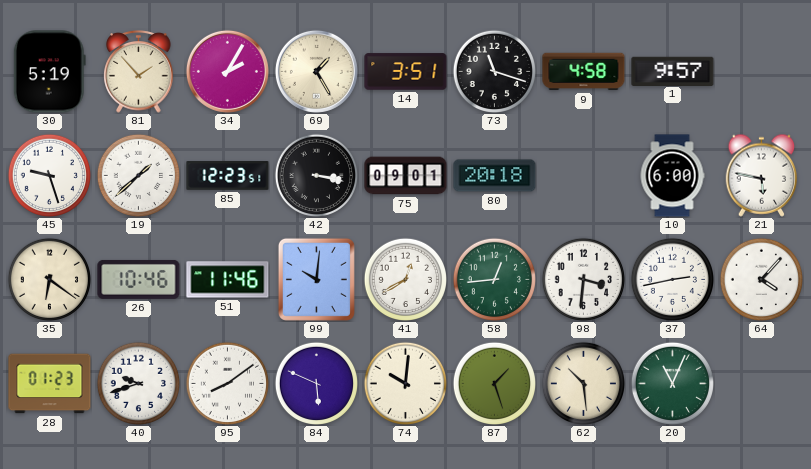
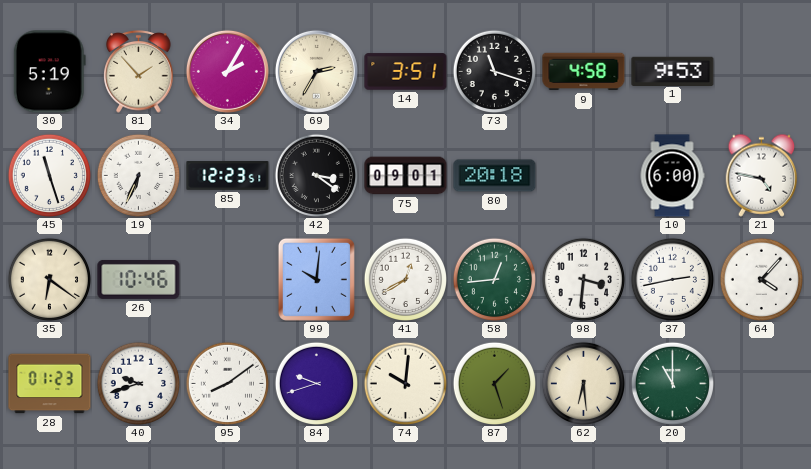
69: 1:25 -> 2:35
1: 9:57 -> 9:53
45: 9:27 -> 11:27
19: 1:38 -> 6:34
42: 3:17 -> 3:21
21: 5:47 -> 4:47
51: 11:46 -> none
84: 5:49 -> 9:42
62: 10:29 -> 6:29
20: 11:04 -> 11:00
